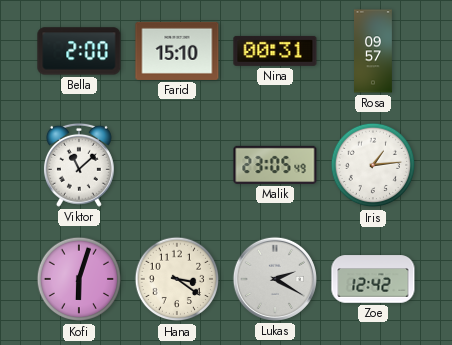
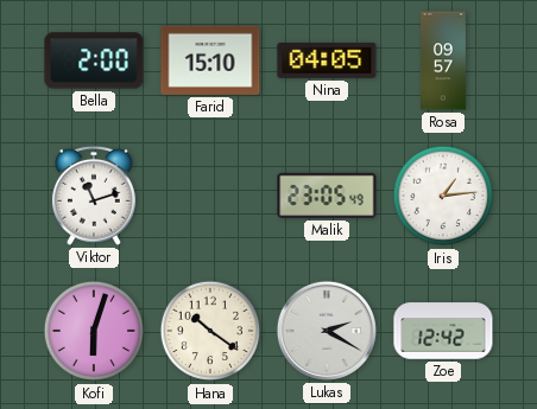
Nina: 00:31 -> 04:05
Viktor: 11:08 -> 11:12
Hana: 3:21 -> 10:21
